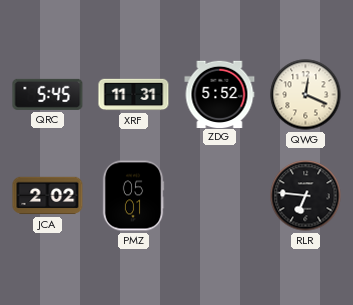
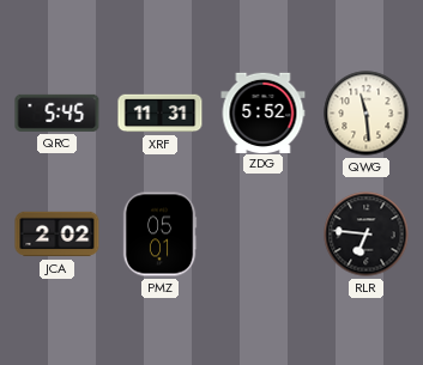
QWG: 12:19 -> 11:29
